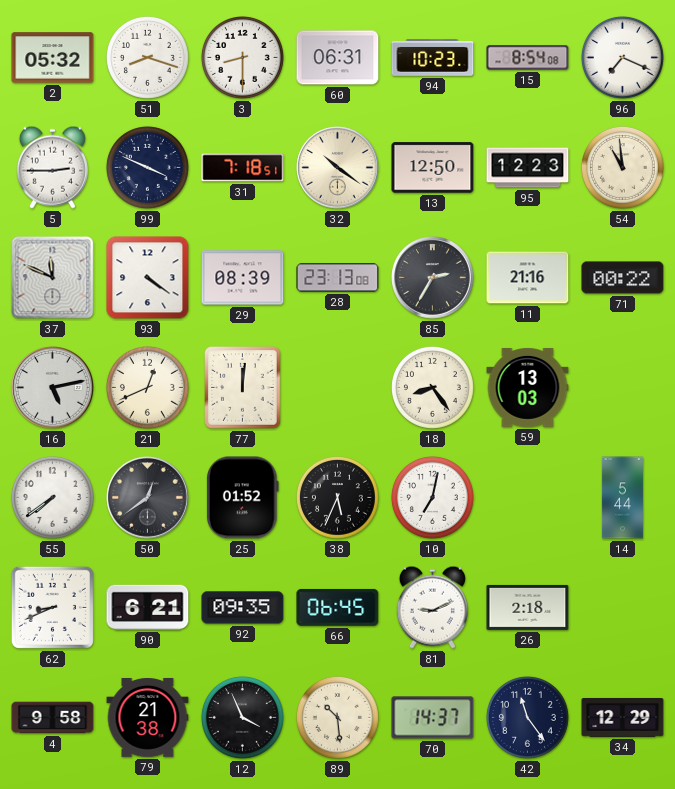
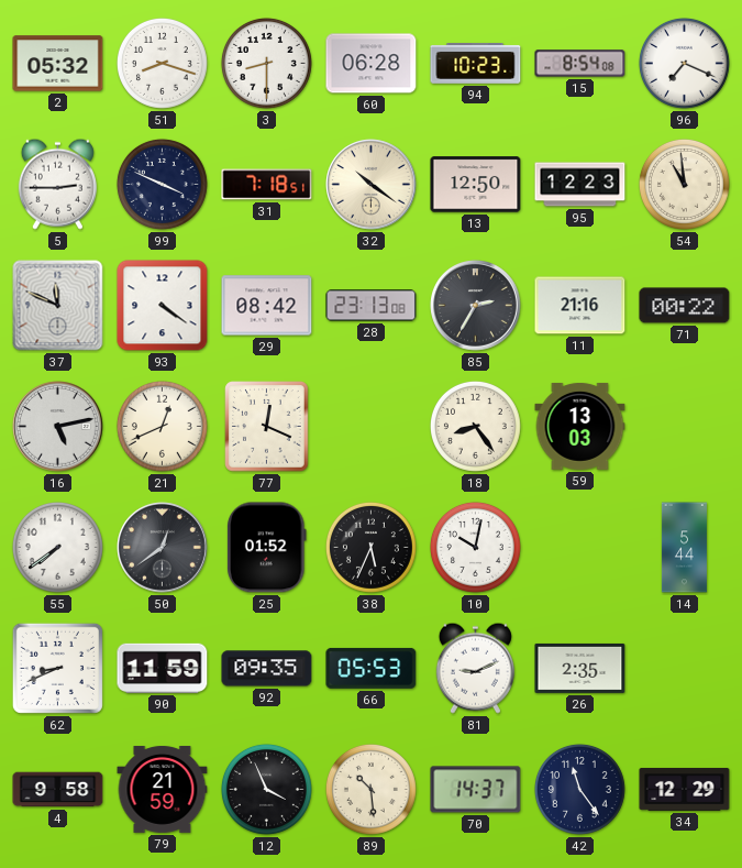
60: 06:31 -> 06:28
29: 08:39 -> 08:42
77: 12:01 -> 12:19
10: 7:02 -> 10:02
90: 6:21 -> 11:59
66: 06:45 -> 05:53
26: 2:18 -> 2:35
79: 21:38 -> 21:59
